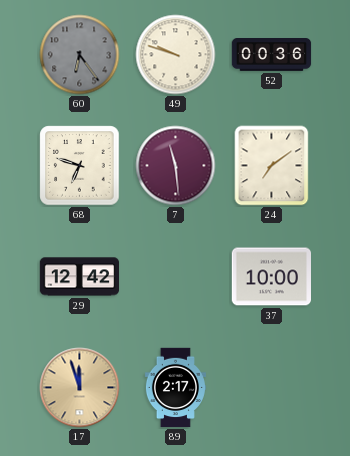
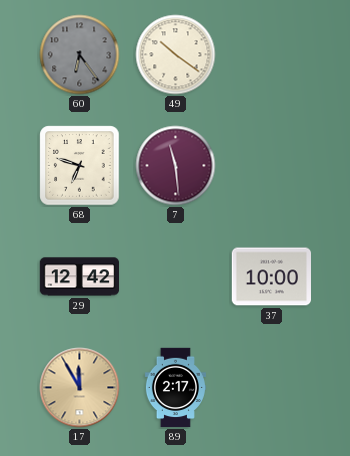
49: 9:48 -> 10:21
52: 00:36 -> none
24: 7:09 -> none
17: 11:57 -> 11:55
